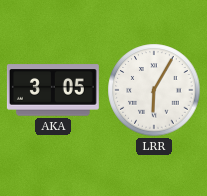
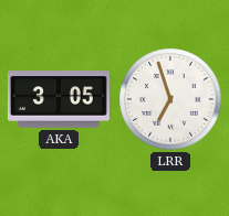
LRR: 6:05 -> 6:57
